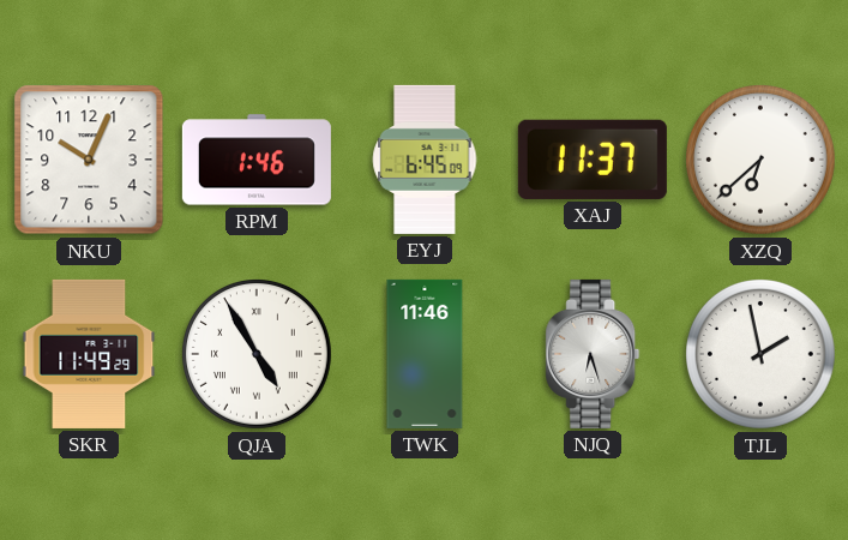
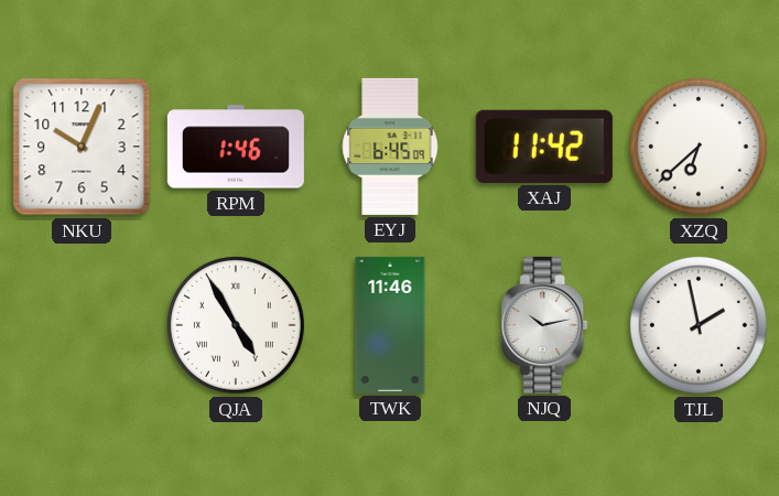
XAJ: 11:37 -> 11:42
SKR: 11:49 -> none
NJQ: 6:27 -> 10:13
